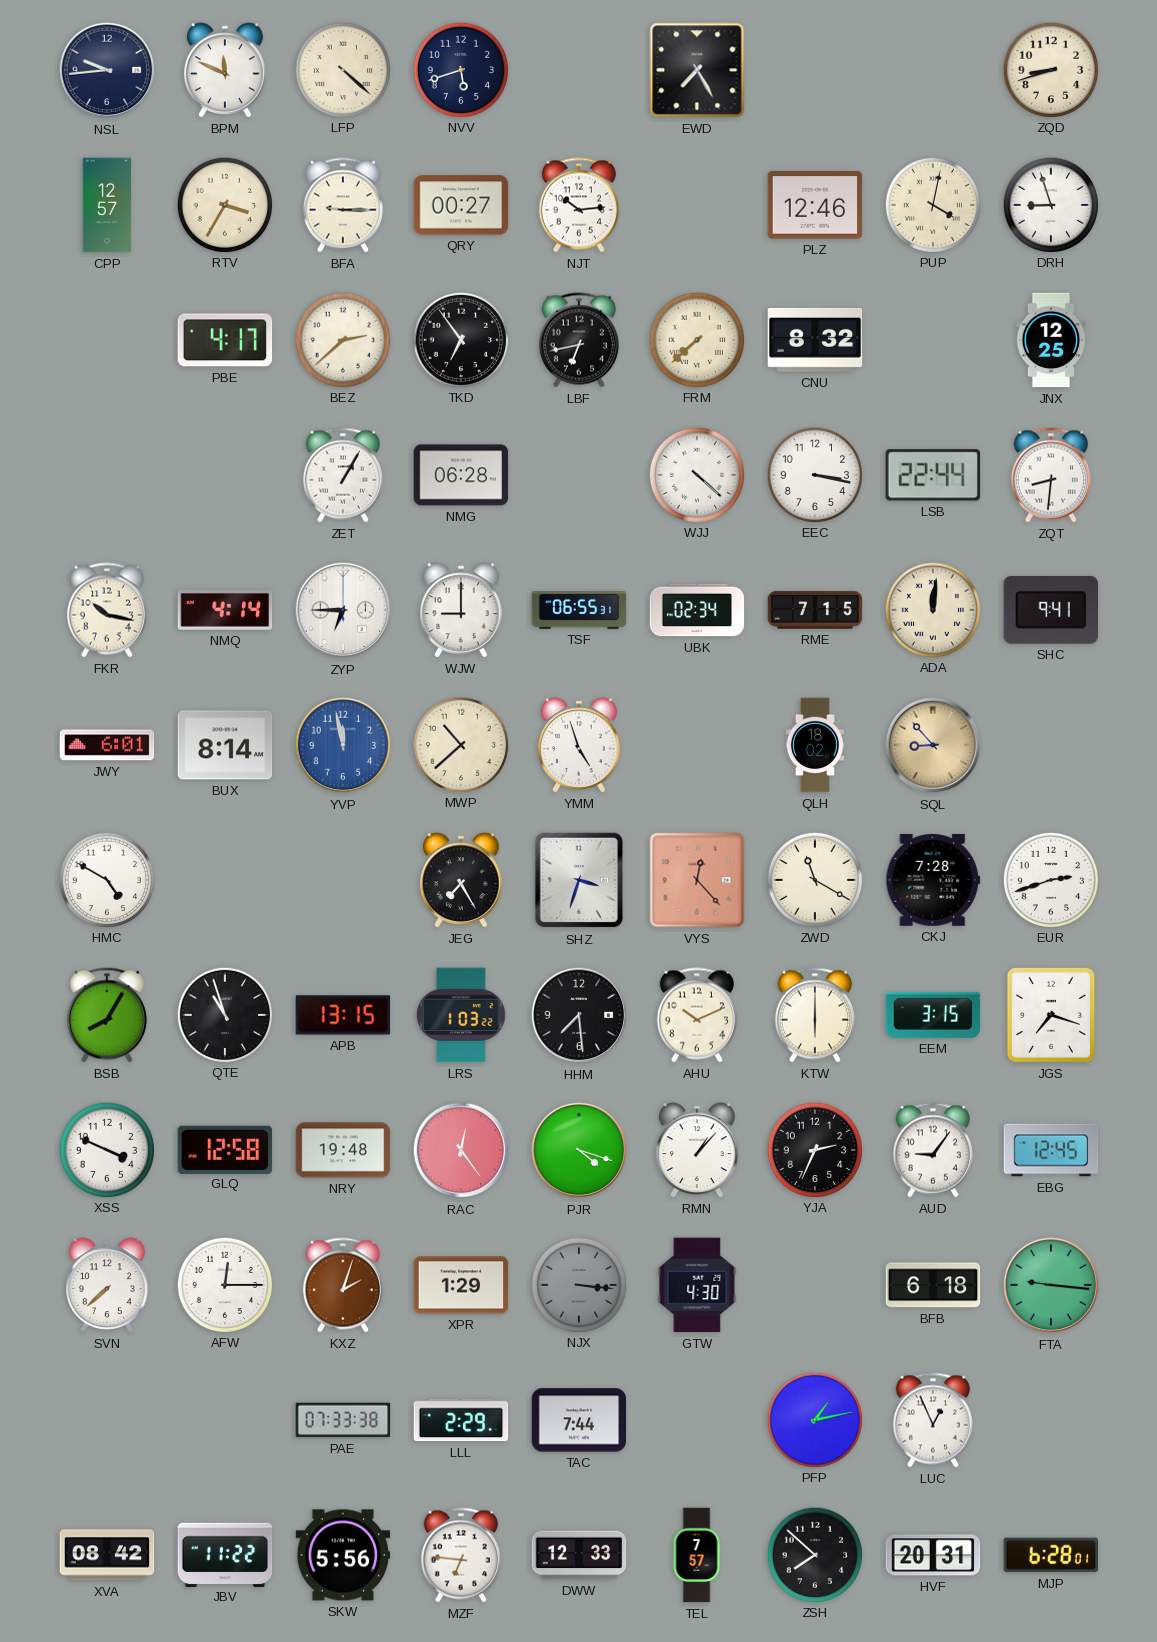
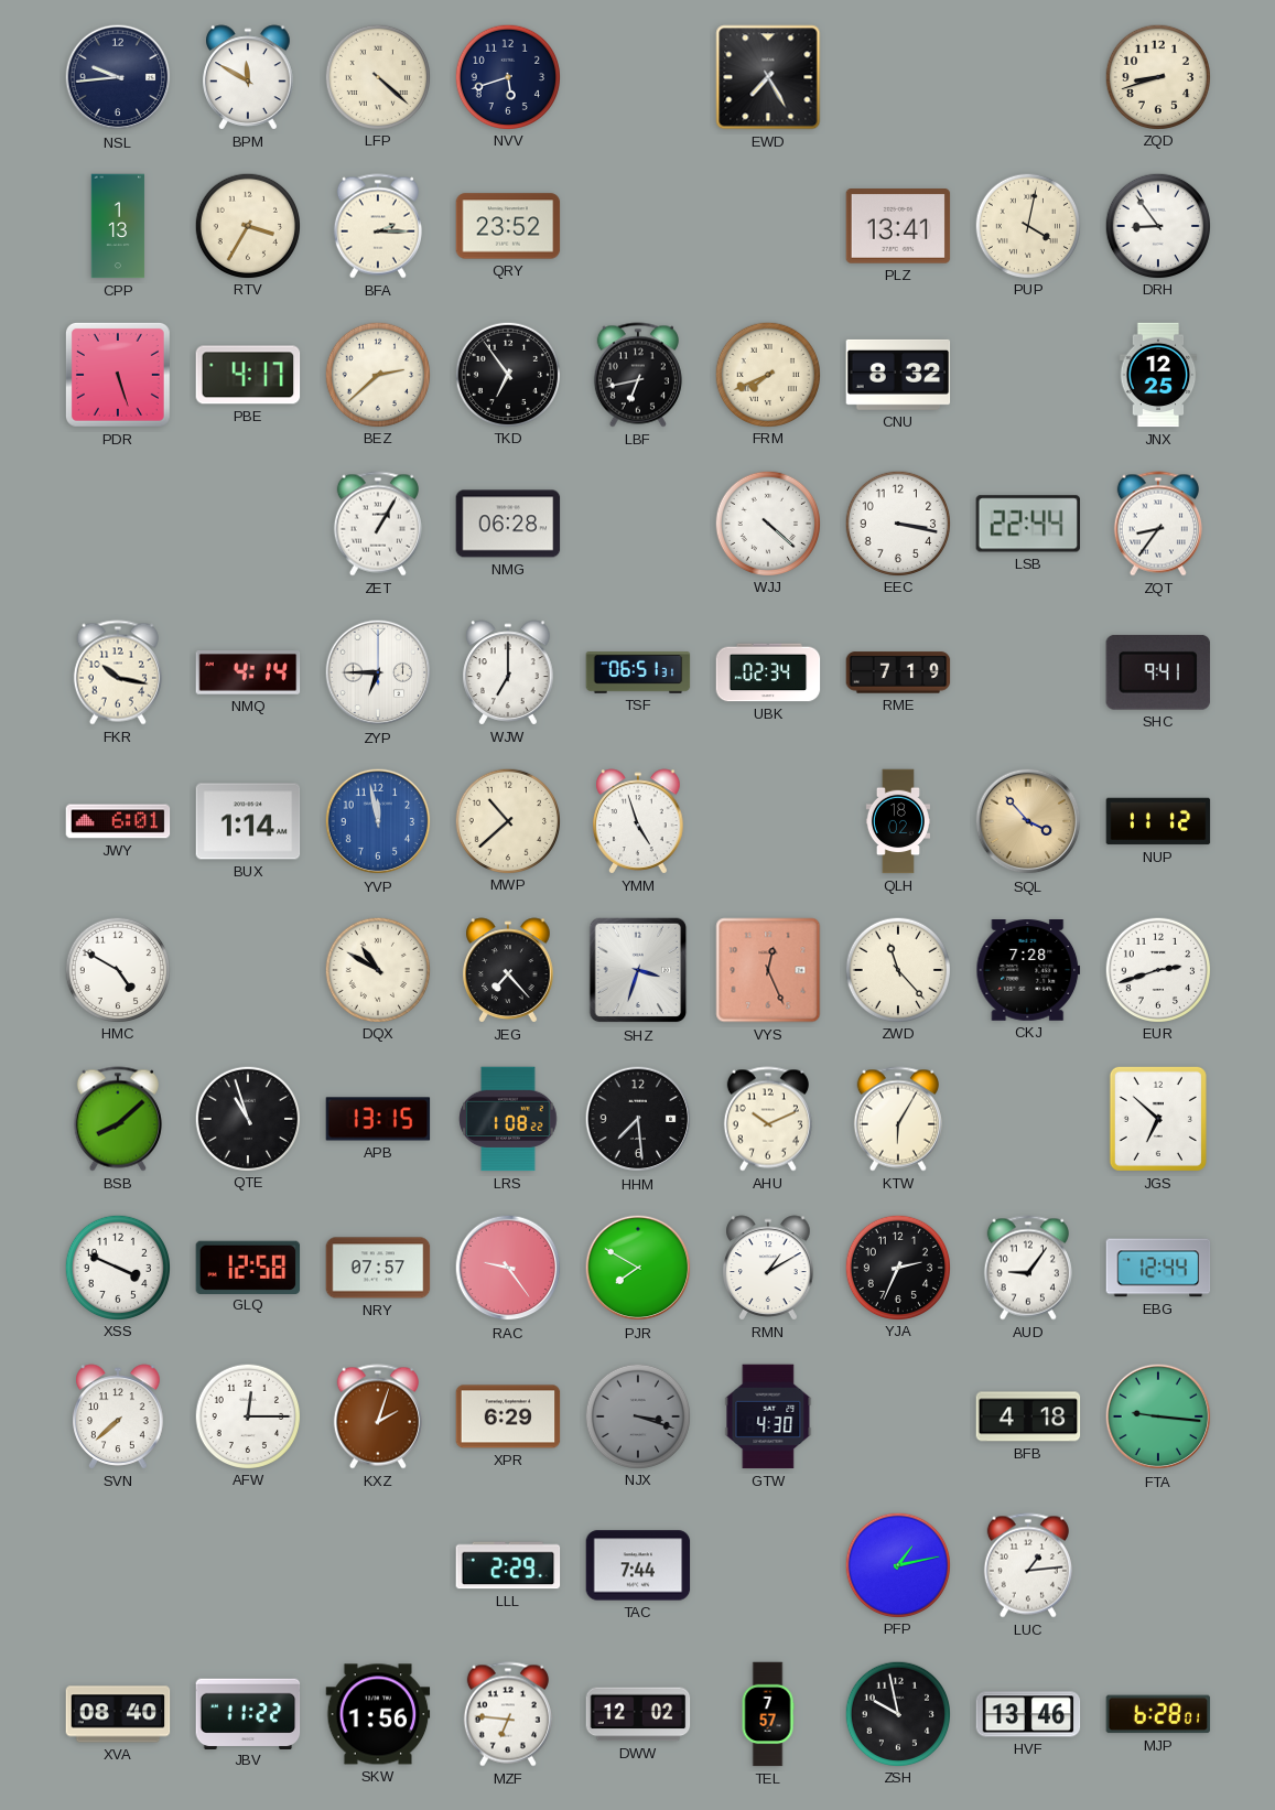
BPM: 11:49 -> 11:50
CPP: 12:57 -> 1:13
BFA: 9:15 -> 2:15
QRY: 00:27 -> 23:52
NJT: 10:14 -> none
PLZ: 12:46 -> 13:41
DRH: 8:57 -> 8:54
PDR: none -> 5:27
FRM: 7:38 -> 7:41
ZQT: 8:31 -> 8:36
WJW: 9:00 -> 7:00
TSF: 06:55 -> 06:51
RME: 7:15 -> 7:19
ADA: 12:01 -> none
BUX: 8:14 -> 1:14
SQL: 8:53 -> 3:53
NUP: none -> 11:12
DQX: none -> 10:50
JEG: 7:25 -> 7:23
VYS: 12:23 -> 12:26
ZWD: 11:20 -> 11:23
BSB: 8:05 -> 8:08
LRS: 1:03 -> 1:08
KTW: 6:00 -> 6:05
EEM: 3:15 -> none
JGS: 7:18 -> 6:52
NRY: 19:48 -> 07:57
RAC: 12:24 -> 9:24
PJR: 4:18 -> 7:50
RMN: 1:07 -> 1:10
EBG: 12:45 -> 12:44
XPR: 1:29 -> 6:29
NJX: 3:16 -> 3:18
BFB: 6:18 -> 4:18
PAE: 07:33 -> none
LUC: 12:56 -> 1:14
XVA: 08:42 -> 08:40
SKW: 5:56 -> 1:56
DWW: 12:33 -> 12:02
ZSH: 7:52 -> 9:58
HVF: 20:31 -> 13:46
